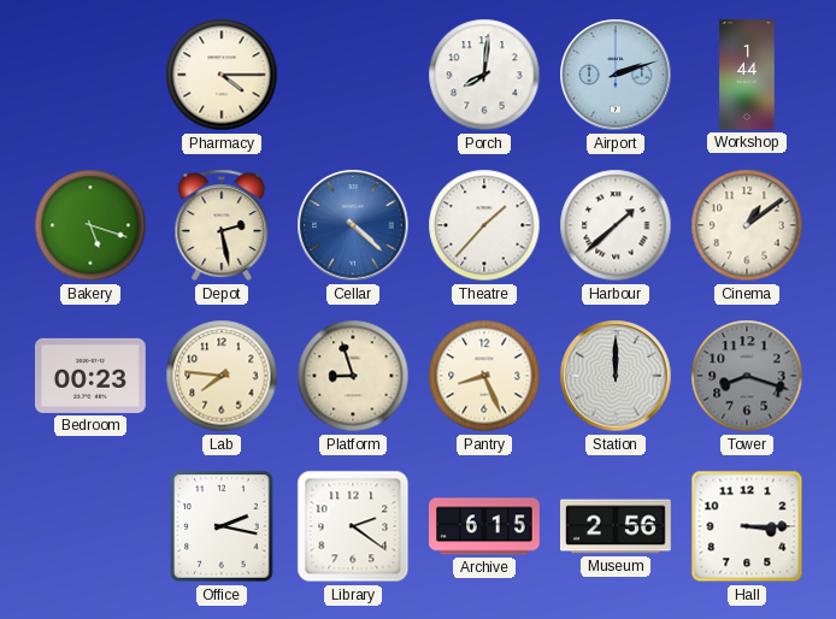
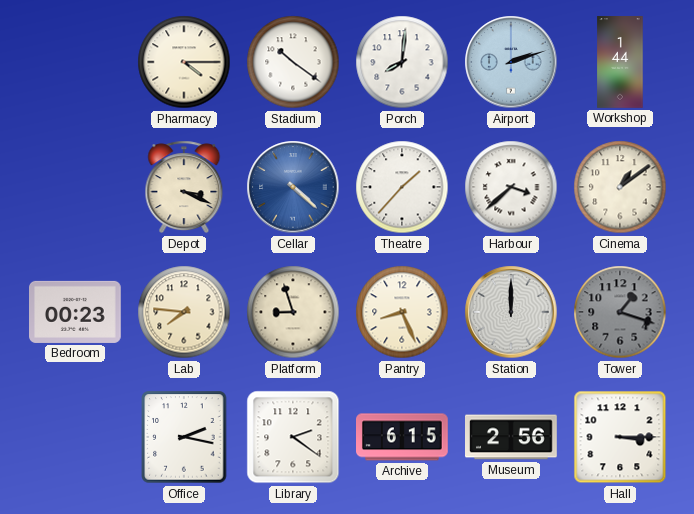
Stadium: none -> 10:21
Bakery: 5:18 -> none
Depot: 2:28 -> 3:19
Harbour: 1:38 -> 3:38
Tower: 8:18 -> 1:18
